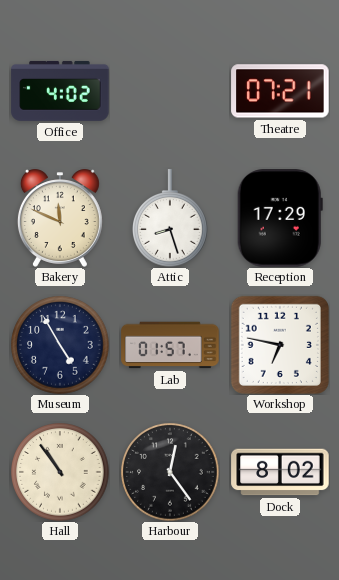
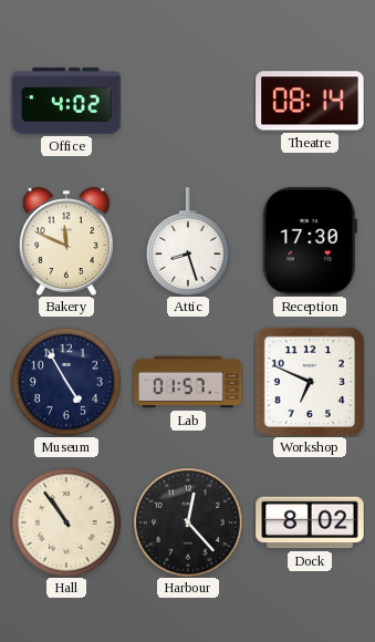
Theatre: 07:21 -> 08:14
Reception: 17:29 -> 17:30
Workshop: 6:47 -> 6:49
Harbour: 12:24 -> 12:23
